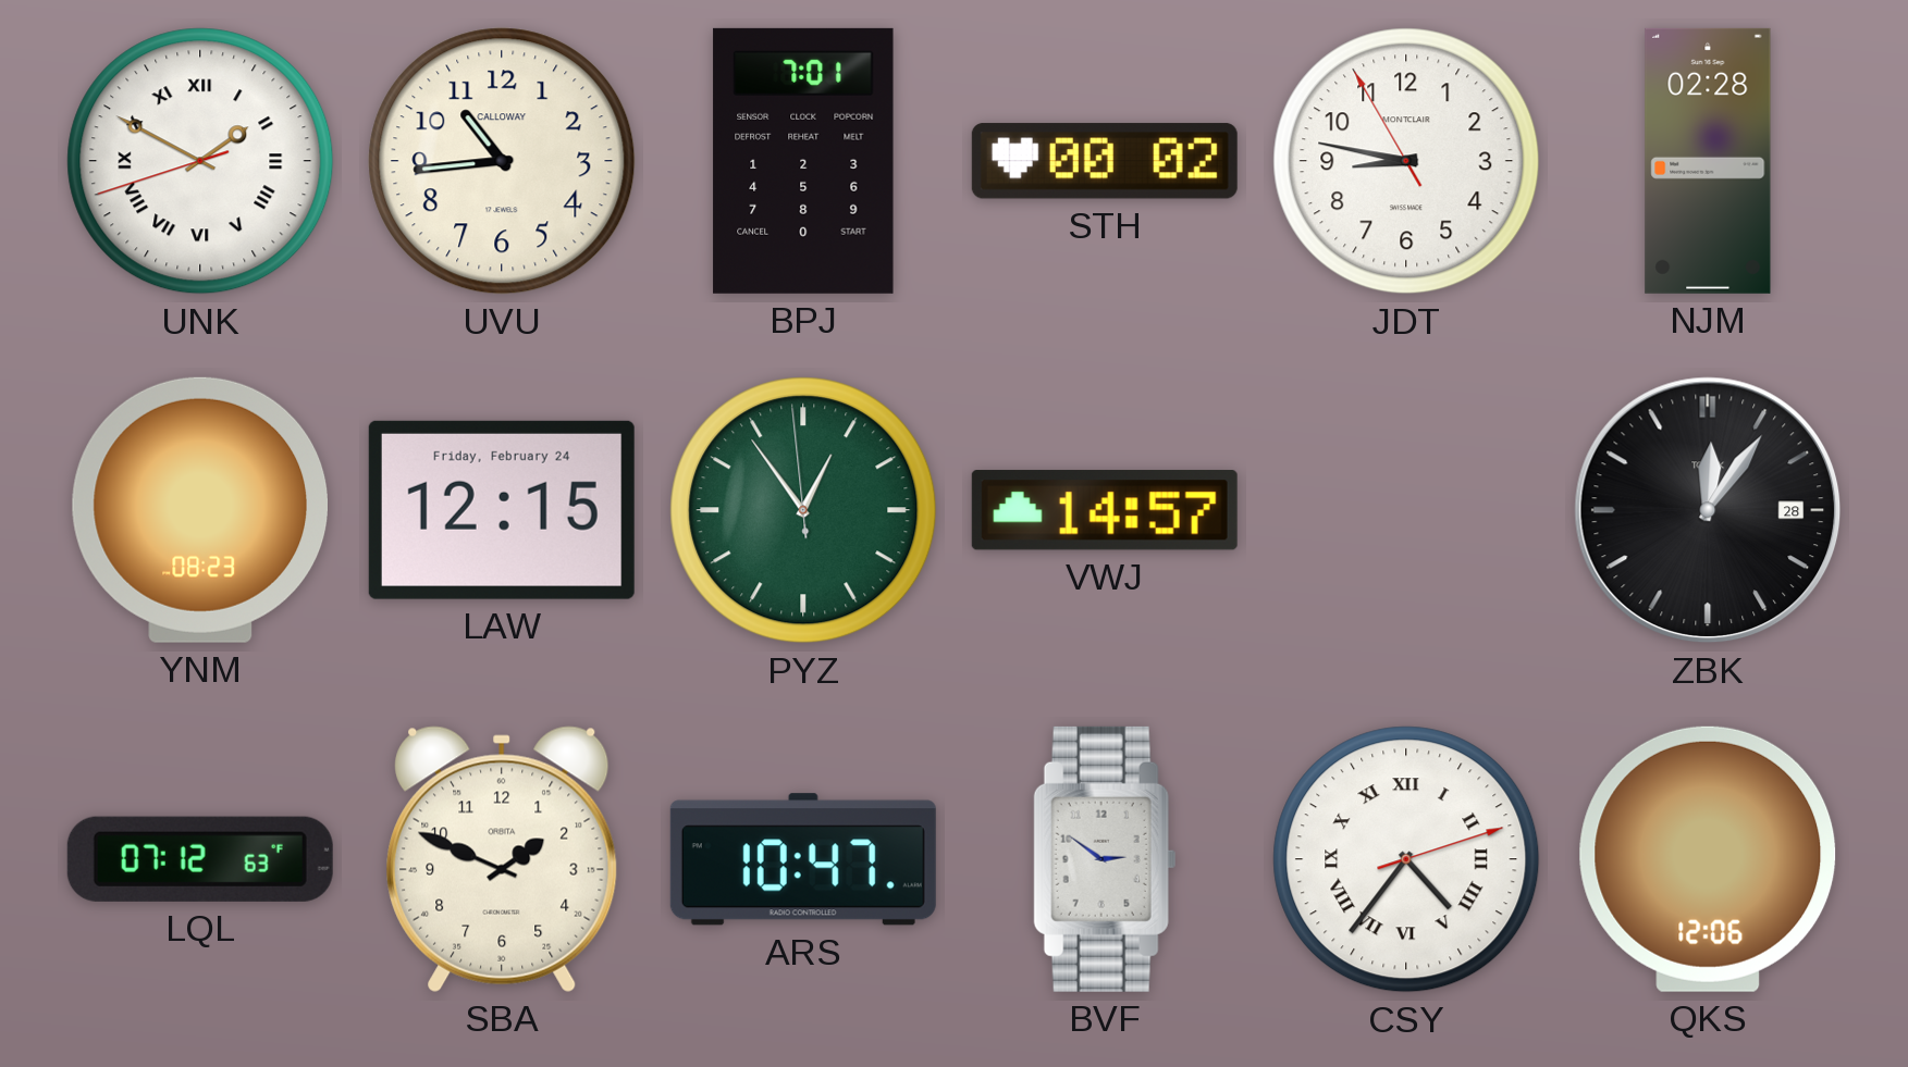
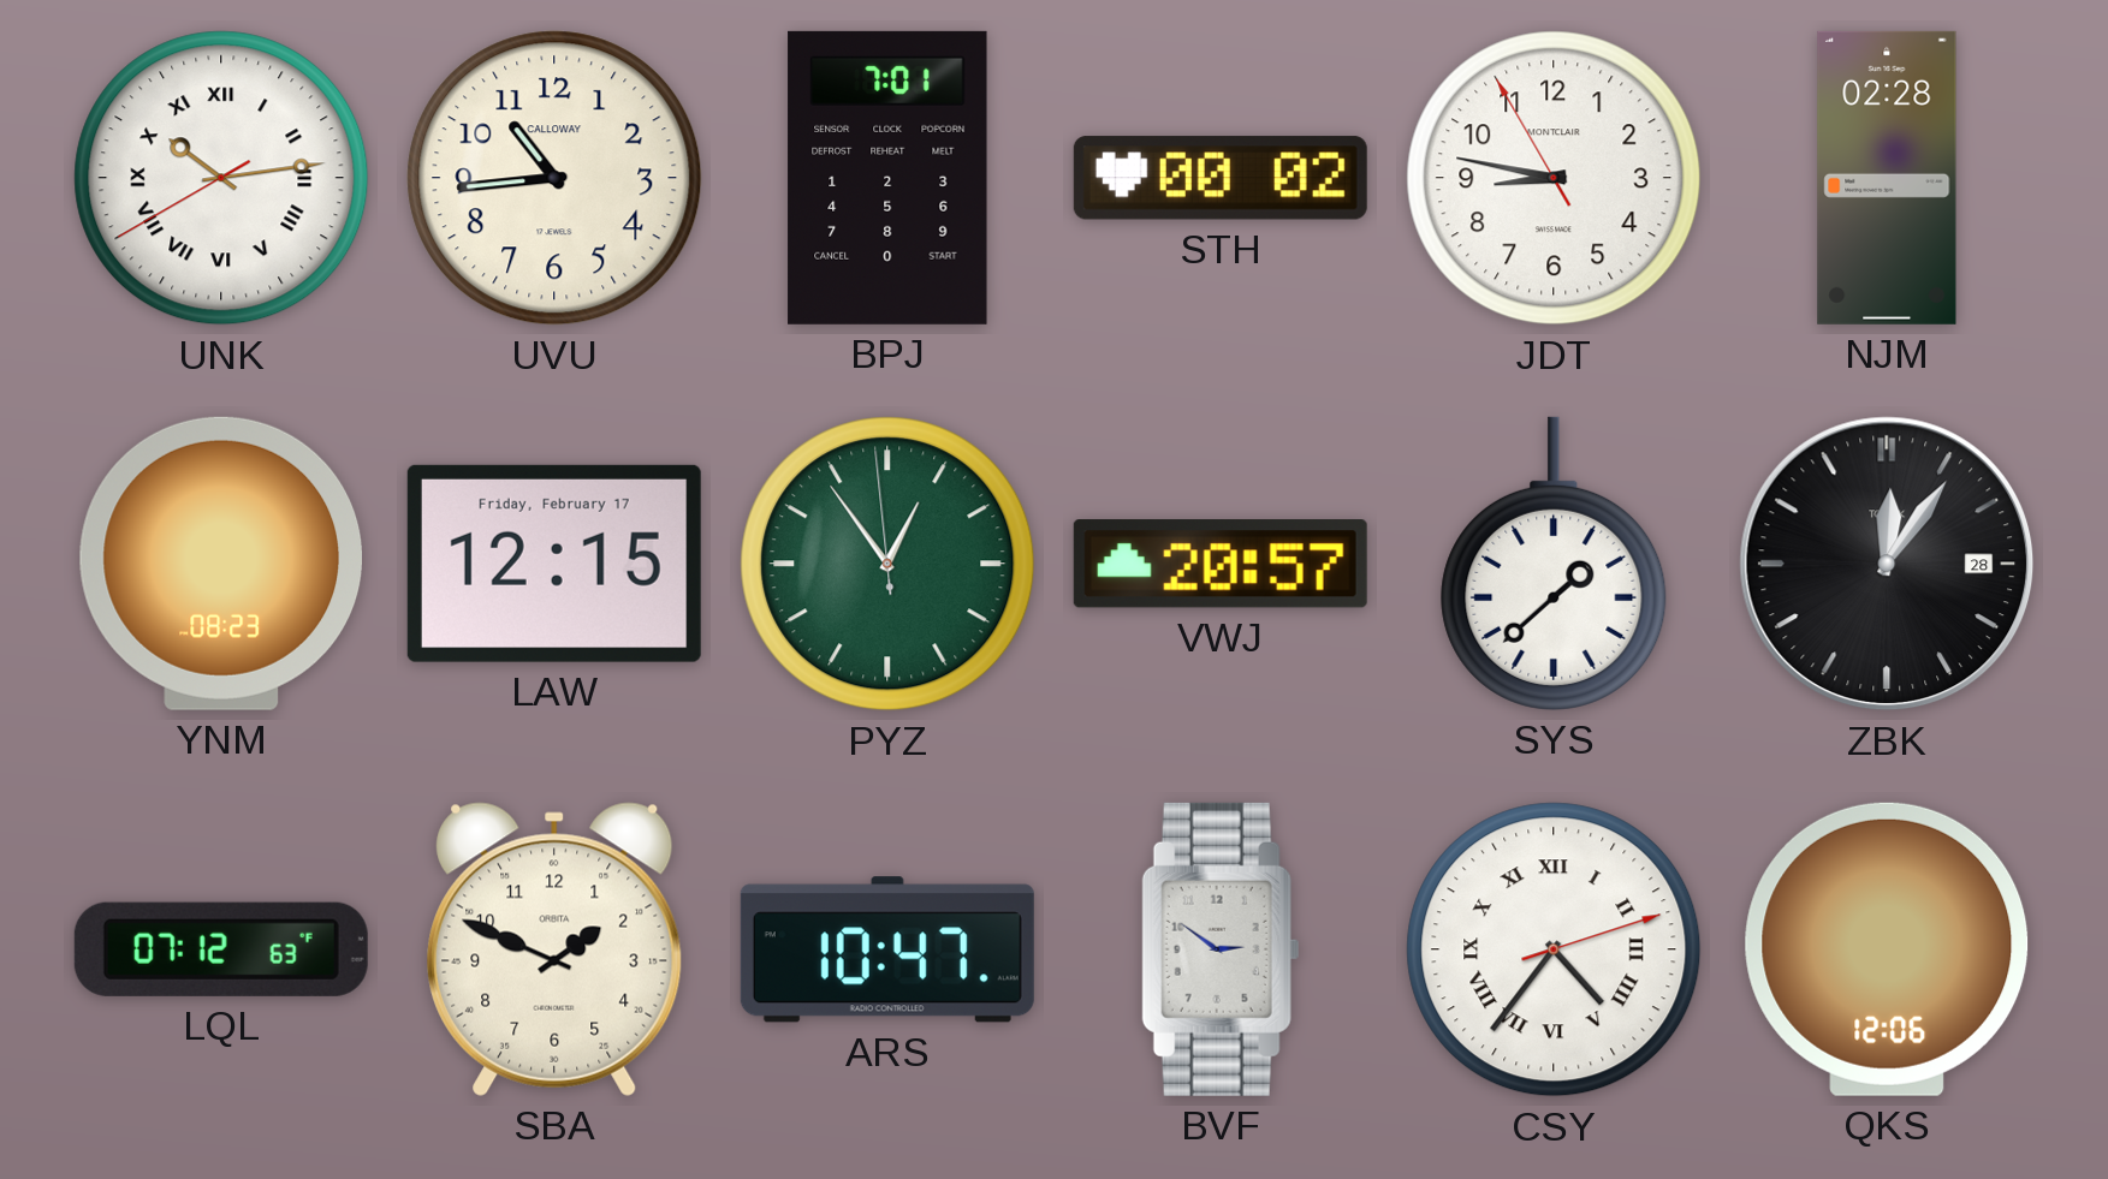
UNK: 1:49 -> 10:13
LAW date: Friday, February 24 -> Friday, February 17
VWJ: 14:57 -> 20:57
SYS: none -> 1:38
